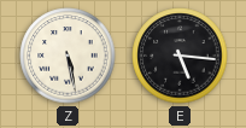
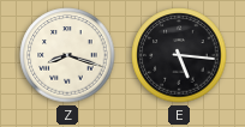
Z: 5:28 -> 8:18
